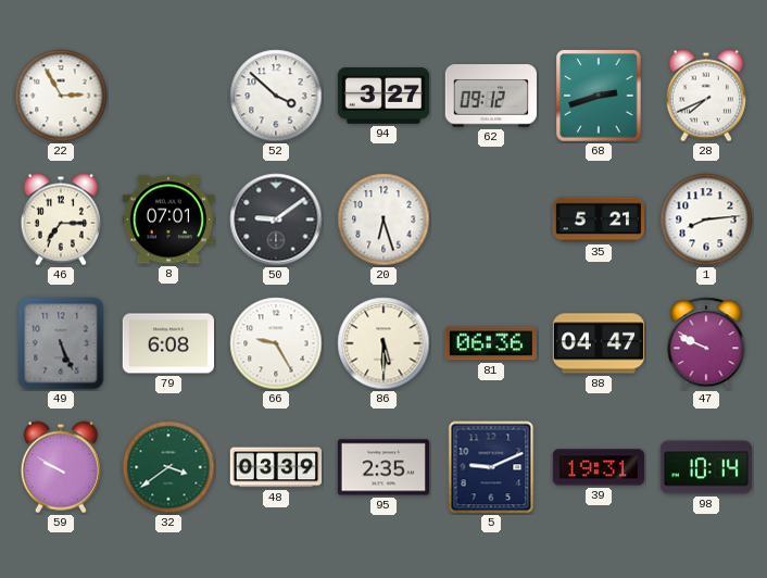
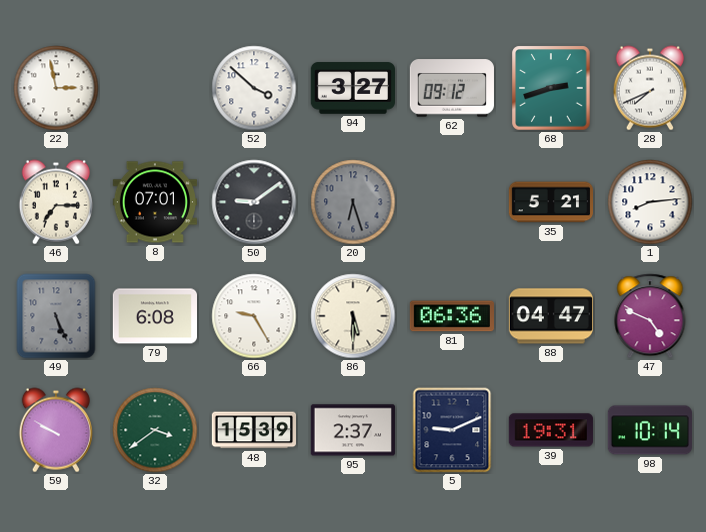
22: 2:55 -> 2:58
20 dial: white -> grey
47: 9:49 -> 4:49
48: 03:39 -> 15:39
95: 2:35 -> 2:37
